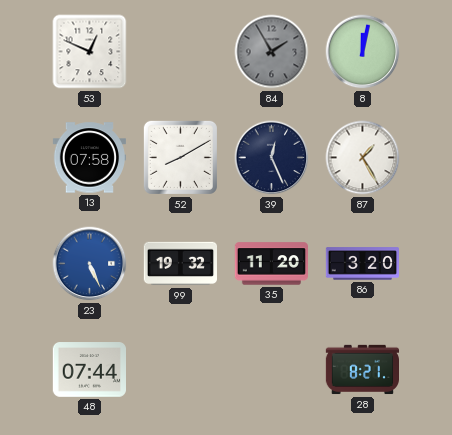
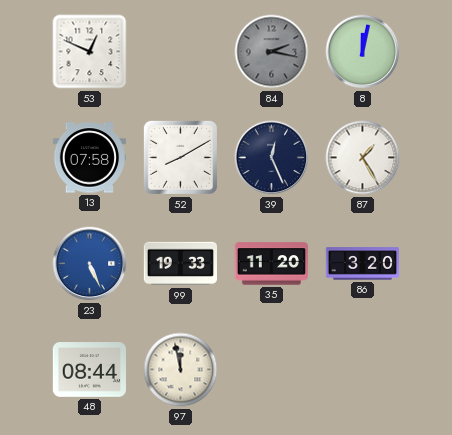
84: 1:55 -> 2:17
99: 19:32 -> 19:33
48: 07:44 -> 08:44
97: none -> 11:58
28: 8:21 -> none
